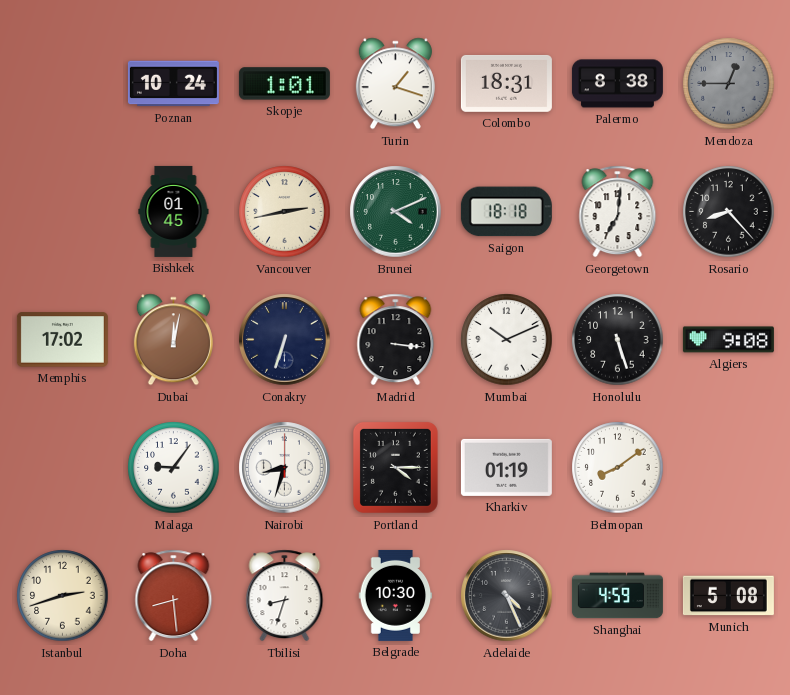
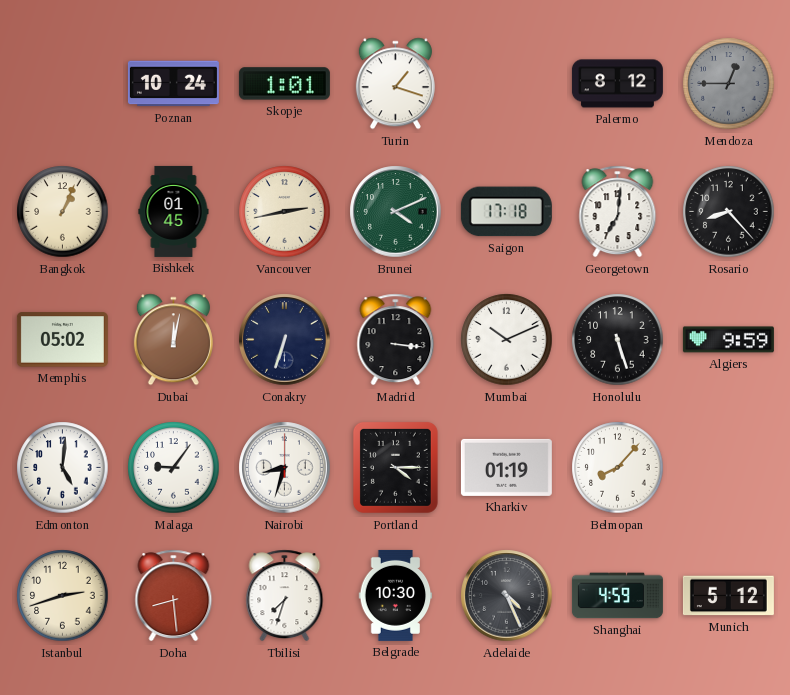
Colombo: 18:31 -> none
Palermo: 8:38 -> 8:12
Bangkok: none -> 1:04
Saigon: 18:18 -> 17:18
Memphis: 17:02 -> 05:02
Algiers: 9:08 -> 9:59
Edmonton: none -> 5:01
Belmopan: 8:09 -> 8:07
Tbilisi: 8:33 -> 7:33
Munich: 5:08 -> 5:12
